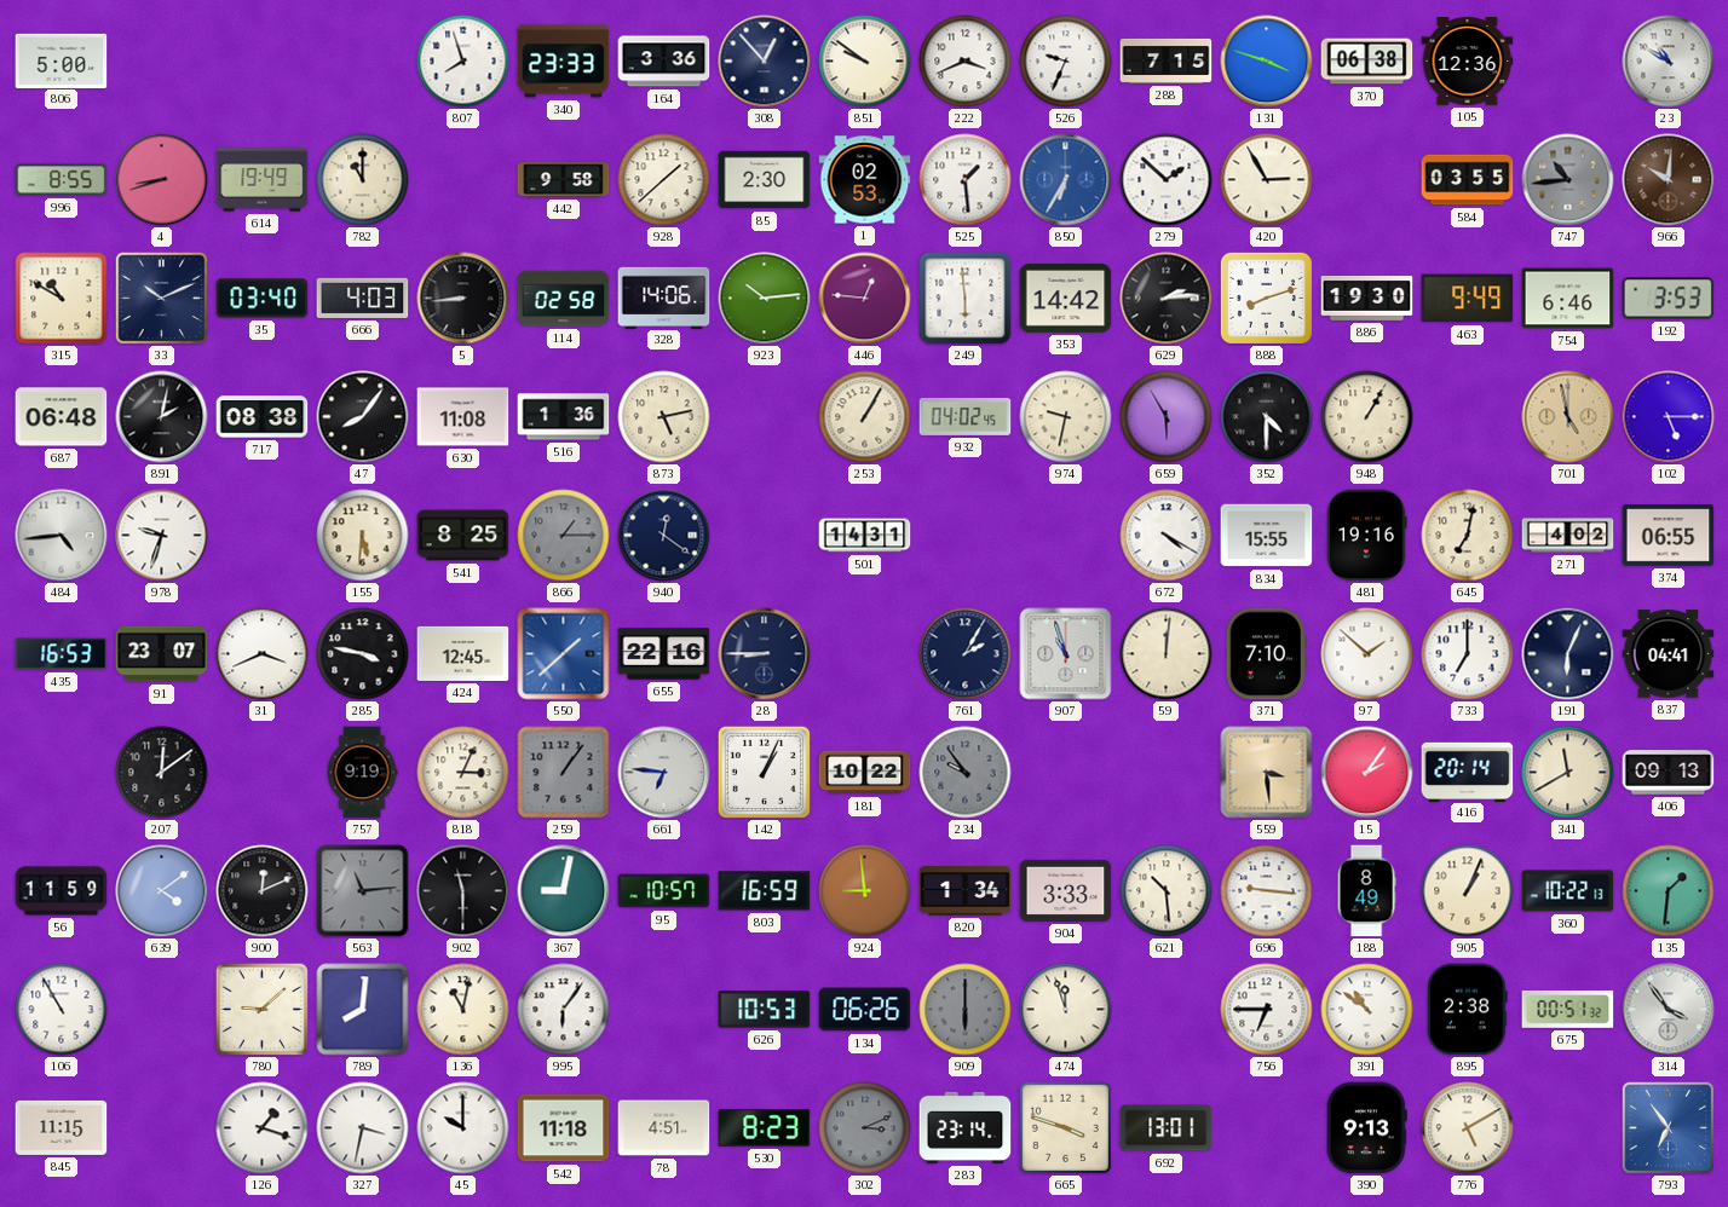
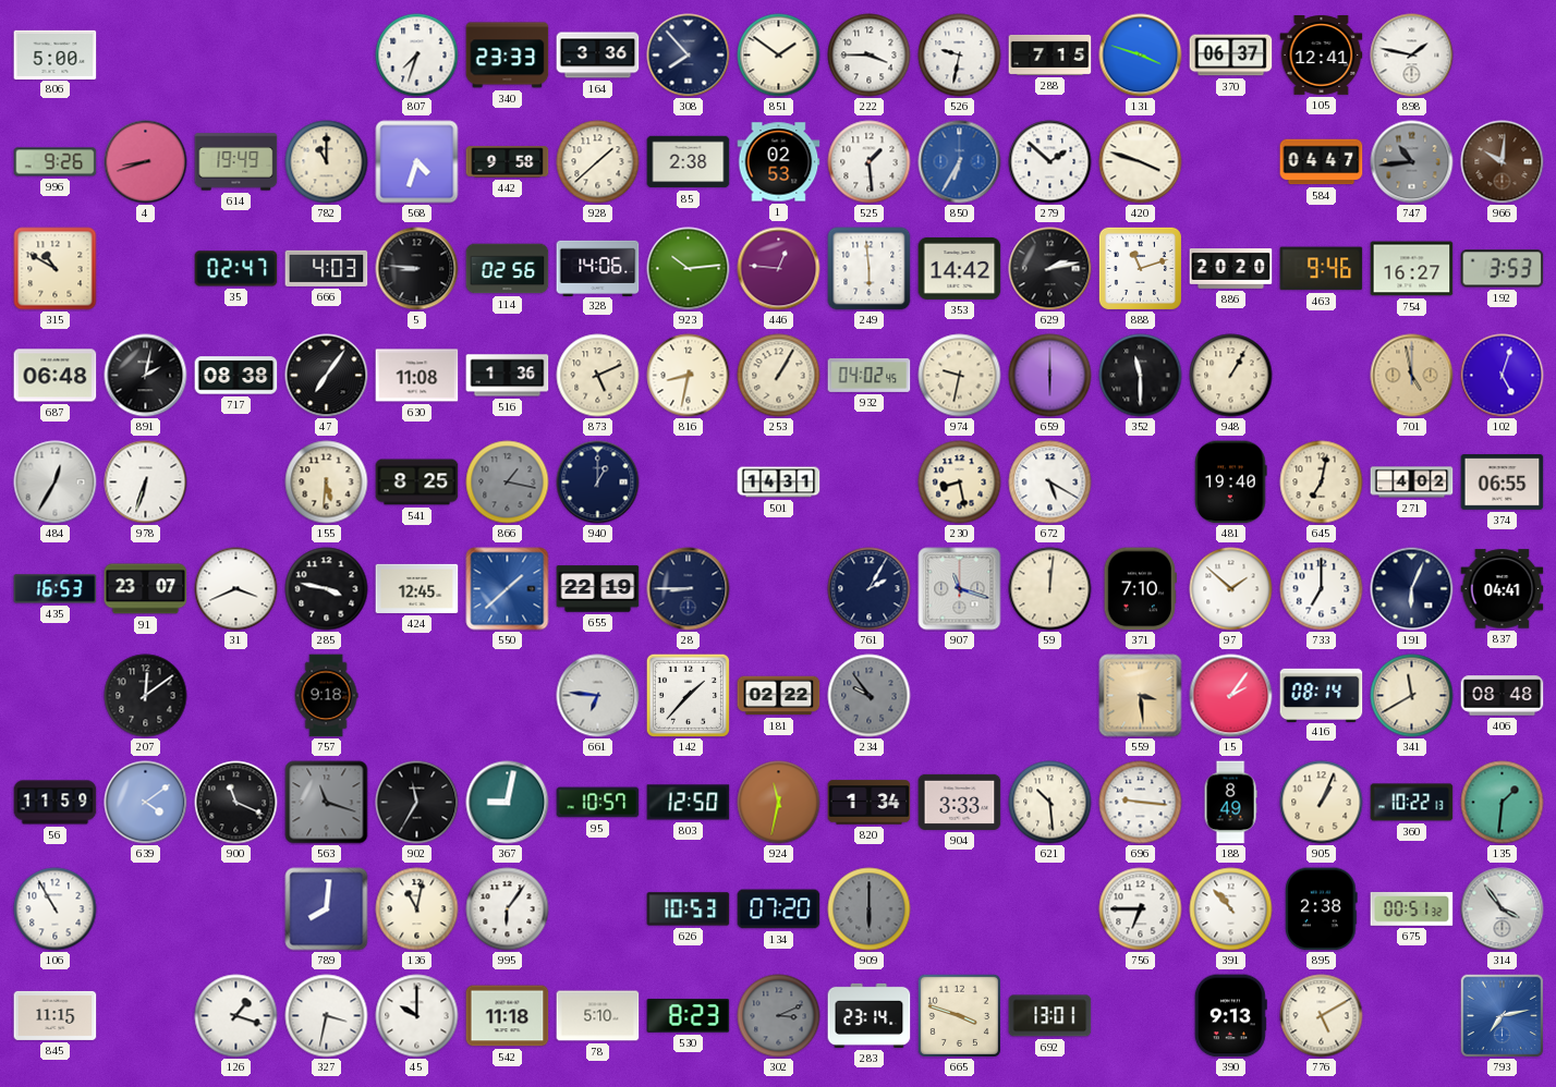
807: 7:57 -> 7:33
308: 12:53 -> 7:53
851: 9:51 -> 1:51
222: 3:41 -> 3:45
526: 9:34 -> 9:32
370: 06:38 -> 06:37
105: 12:36 -> 12:41
898: none -> 1:47
23: 10:50 -> none
996: 8:55 -> 9:26
568: none -> 4:33
85: 2:30 -> 2:38
420: 2:55 -> 3:48
584: 03:55 -> 04:47
33: 10:11 -> none
35: 03:40 -> 02:47
5: 8:44 -> 8:46
114: 02:58 -> 02:56
629: 2:14 -> 2:13
888: 8:12 -> 11:12
886: 19:30 -> 20:20
463: 9:49 -> 9:46
754: 6:46 -> 16:27
47: 8:06 -> 7:06
873: 5:13 -> 5:11
816: none -> 8:32
659: 5:55 -> 6:00
352: 4:30 -> 11:30
102: 5:15 -> 5:03
484: 4:44 -> 12:35
978: 9:33 -> 6:33
866: 1:15 -> 1:17
940: 12:21 -> 1:00
230: none -> 8:28
672: 4:20 -> 5:20
834: 15:55 -> none
481: 19:16 -> 19:40
655: 22:16 -> 22:19
907: 10:57 -> 11:18
757: 9:19 -> 9:18
818: 3:04 -> none
259: 1:06 -> none
142: 1:04 -> 1:37
181: 10:22 -> 02:22
416: 20:14 -> 08:14
406: 09:13 -> 08:48
900: 12:11 -> 11:19
563: 11:14 -> 11:18
902: 11:30 -> 11:35
803: 16:59 -> 12:50
924: 8:59 -> 11:32
780: 9:08 -> none
134: 06:26 -> 07:20
474: 11:57 -> none
391: 10:51 -> 10:53
78: 4:51 -> 5:10
793: 6:54 -> 7:13
